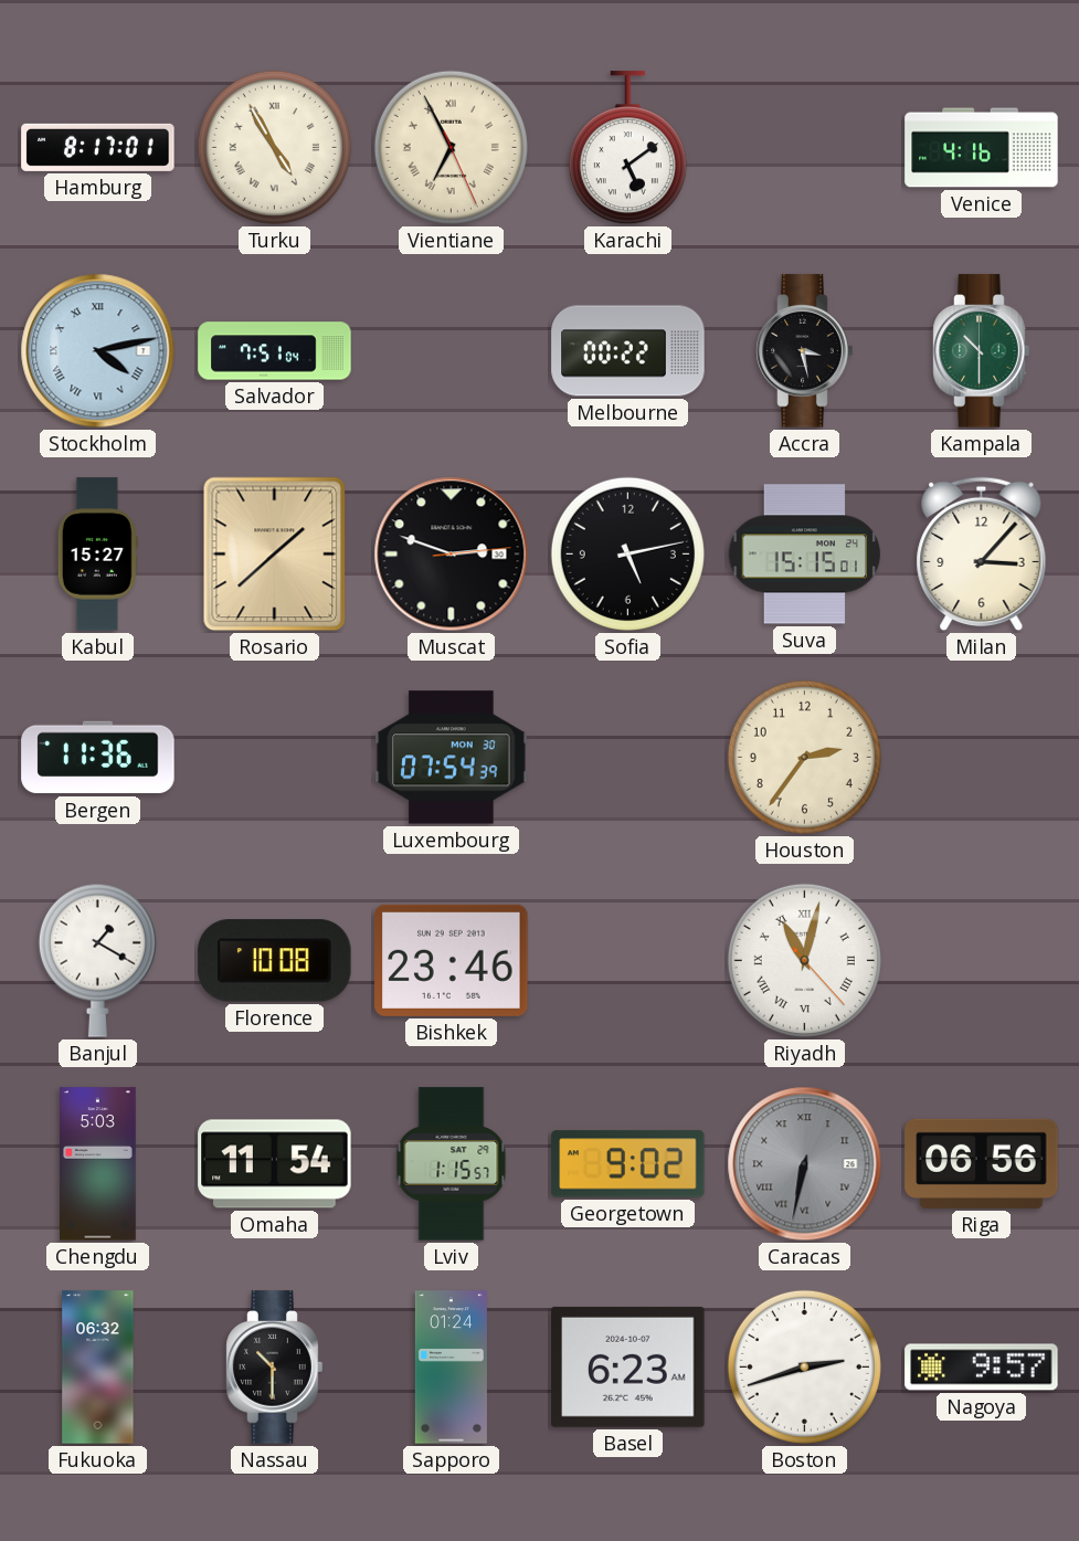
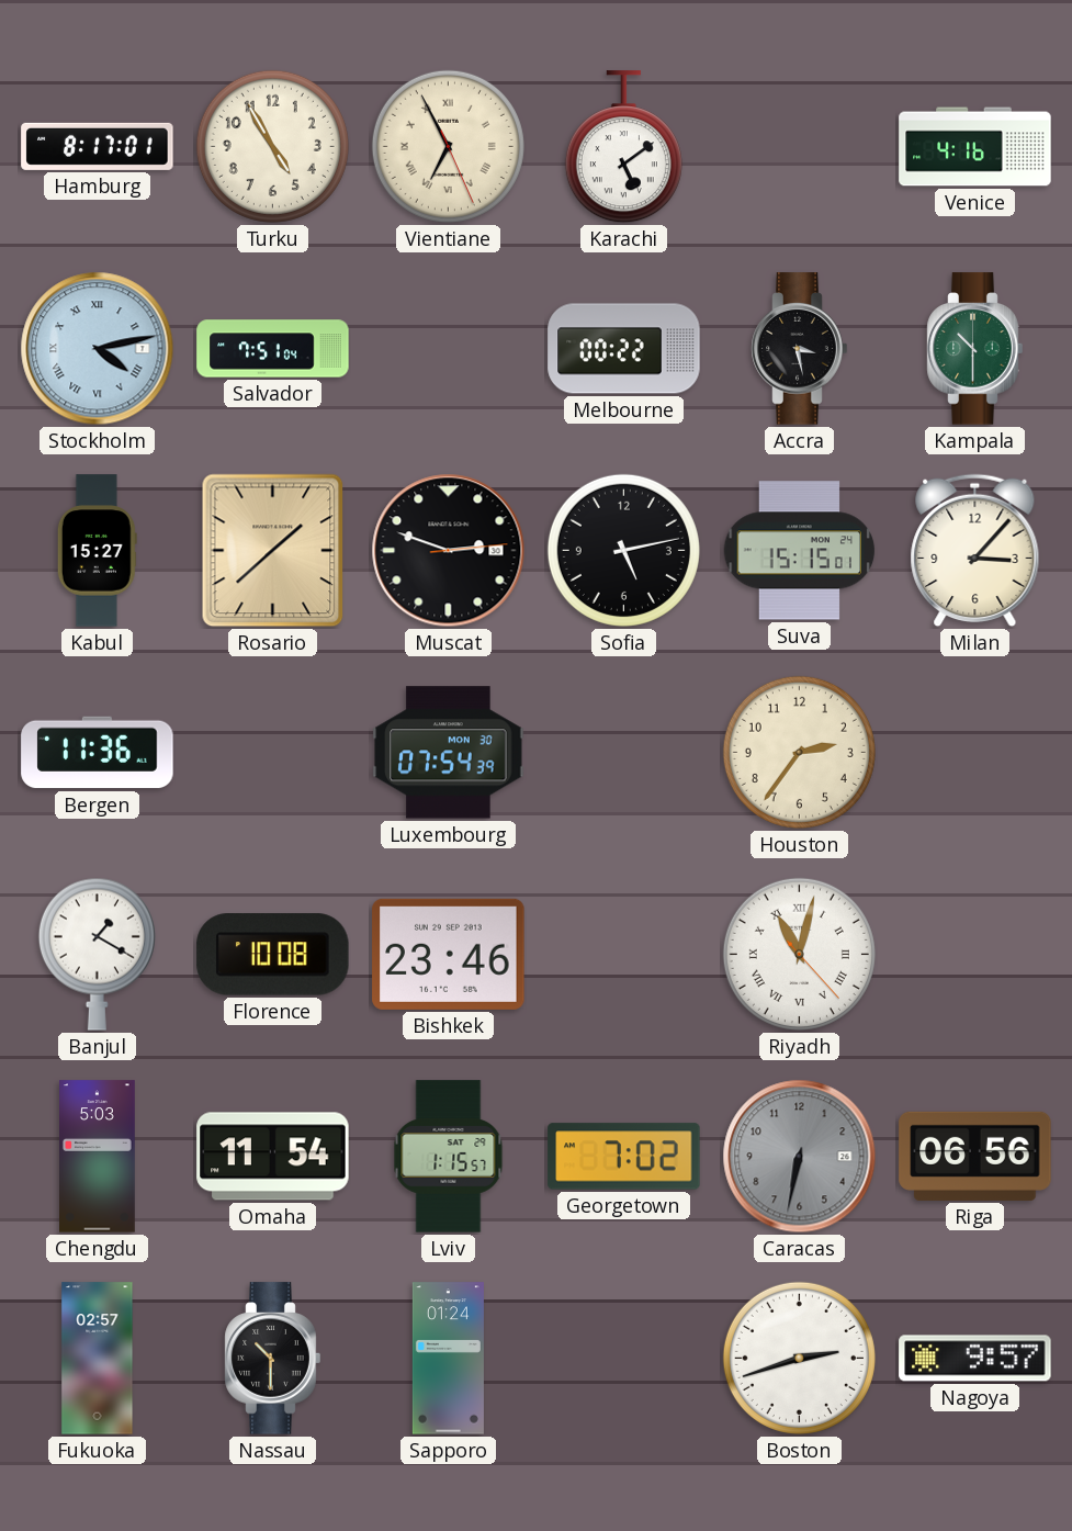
Turku numerals: Roman -> Arabic
Georgetown: 9:02 -> 7:02
Caracas numerals: Roman -> Arabic
Fukuoka: 06:32 -> 02:57
Basel: 6:23 -> none
